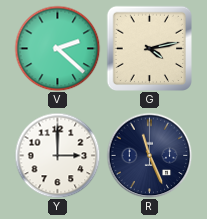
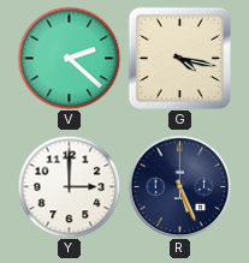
G: 4:13 -> 4:17
R: 11:26 -> 5:26
